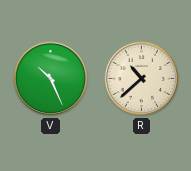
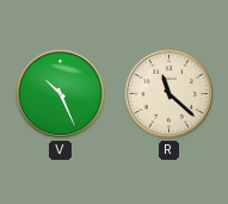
R: 10:38 -> 11:22
